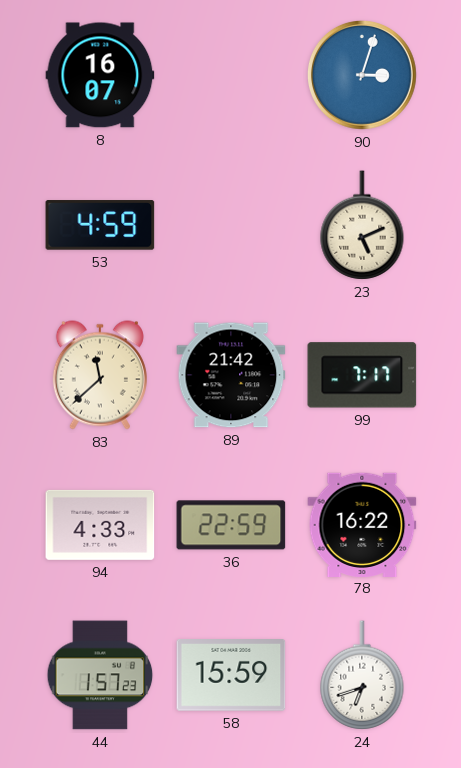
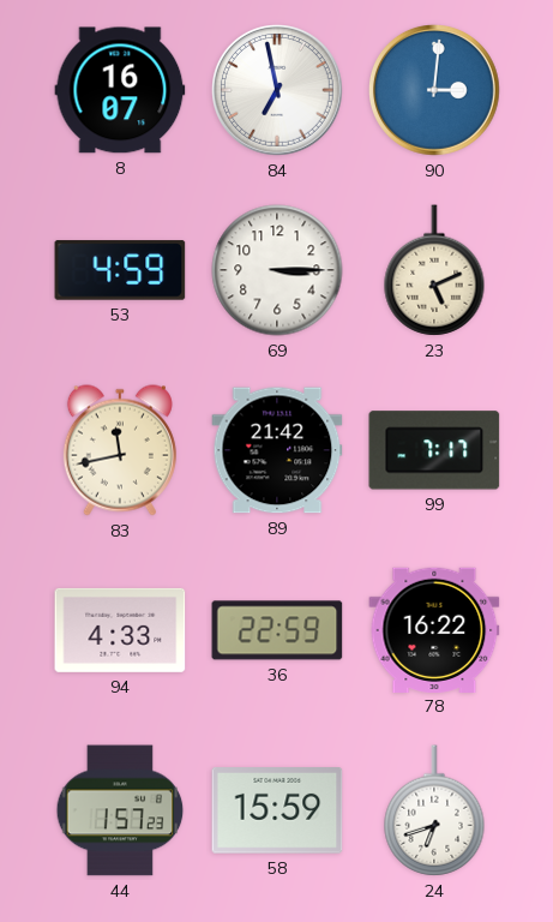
84: none -> 6:58
90: 3:03 -> 3:01
69: none -> 3:15
83: 11:38 -> 11:43
